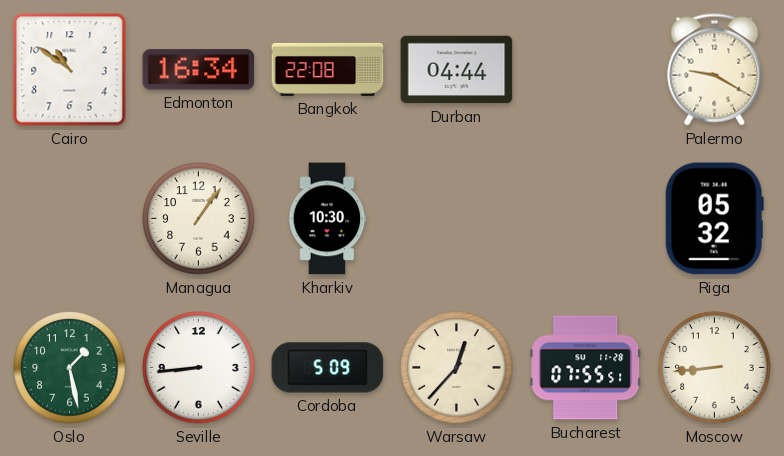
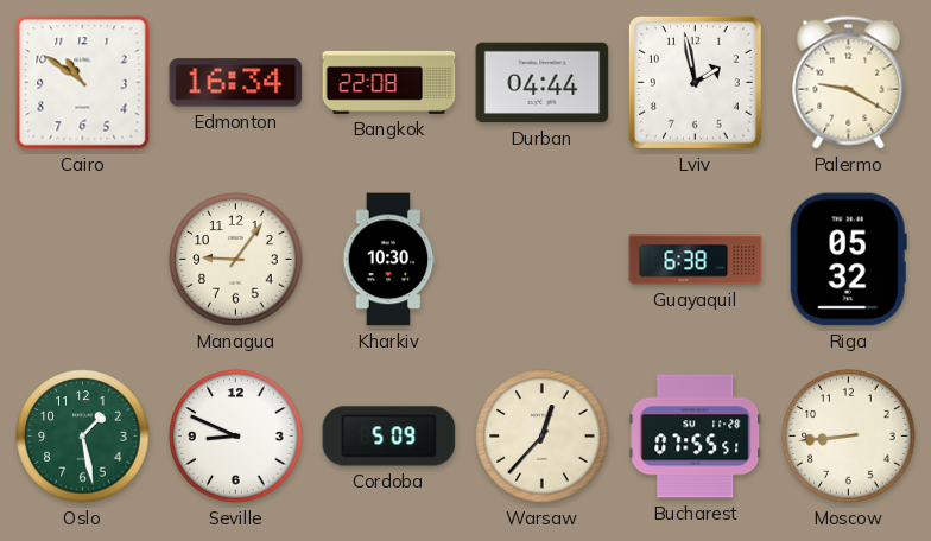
Lviv: none -> 1:58
Managua: 1:06 -> 9:06
Guayaquil: none -> 6:38
Seville: 8:44 -> 8:49
